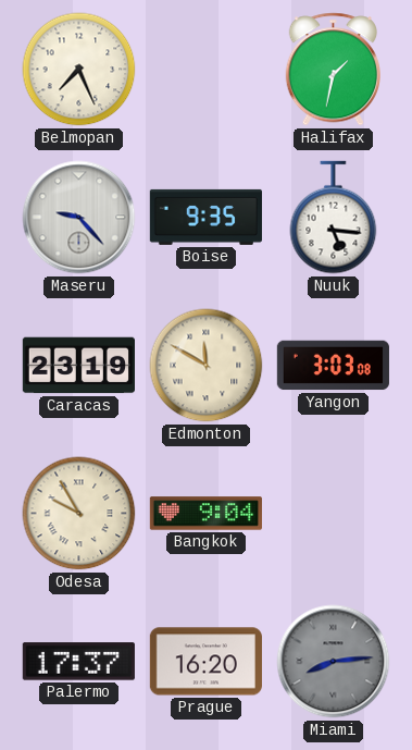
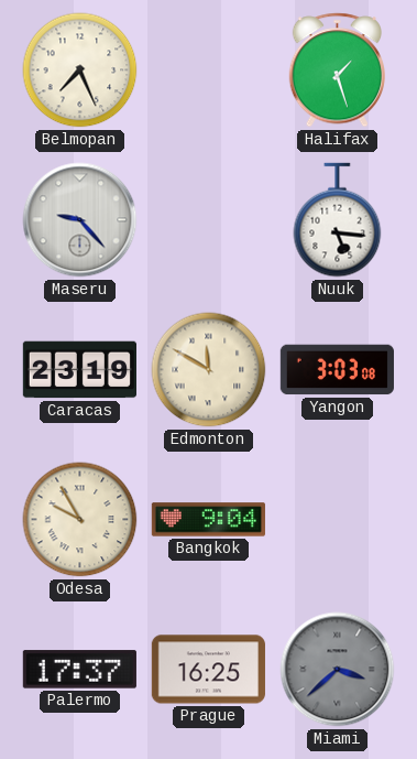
Halifax: 1:32 -> 1:27
Boise: 9:35 -> none
Prague: 16:20 -> 16:25
Miami: 8:14 -> 3:38
